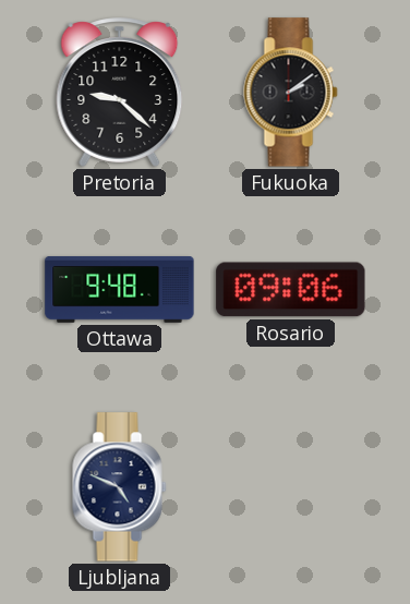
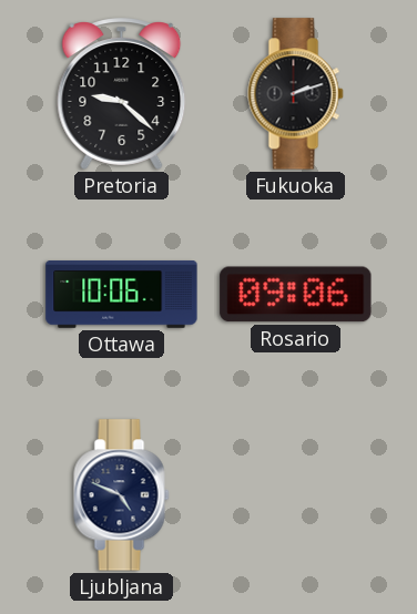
Fukuoka: 2:09 -> 2:12
Ottawa: 9:48 -> 10:06
